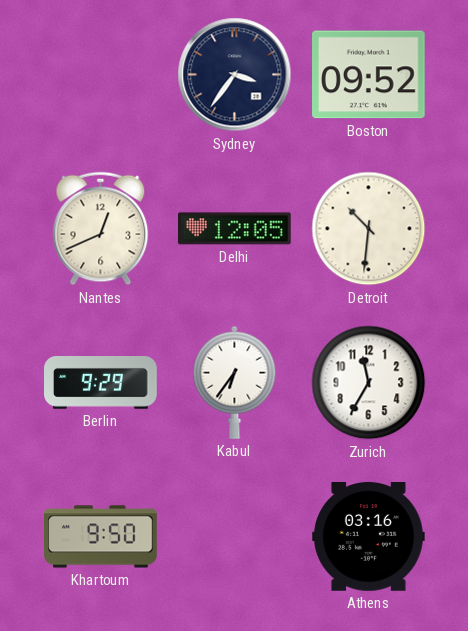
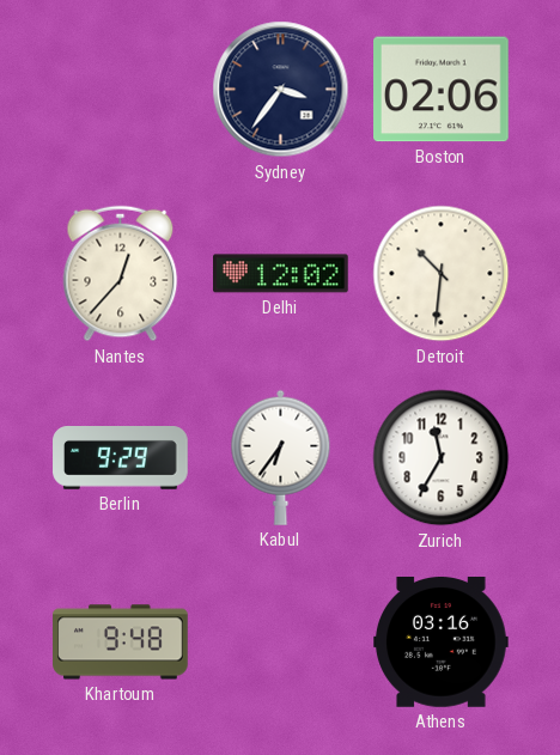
Boston: 09:52 -> 02:06
Nantes: 12:41 -> 12:37
Delhi: 12:05 -> 12:02
Khartoum: 9:50 -> 9:48
